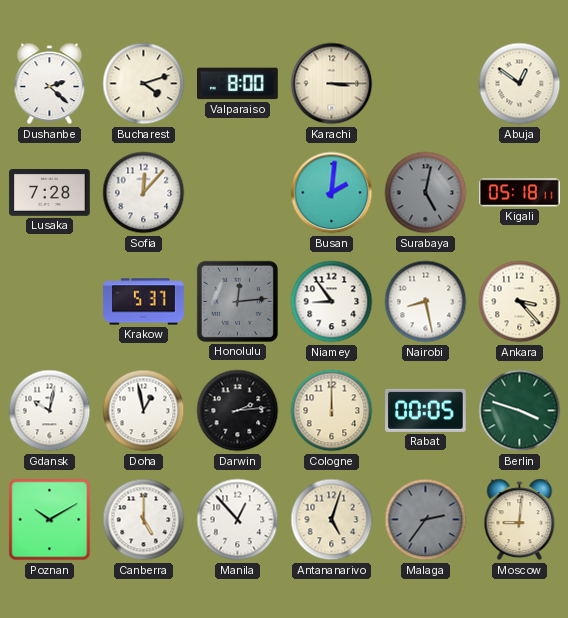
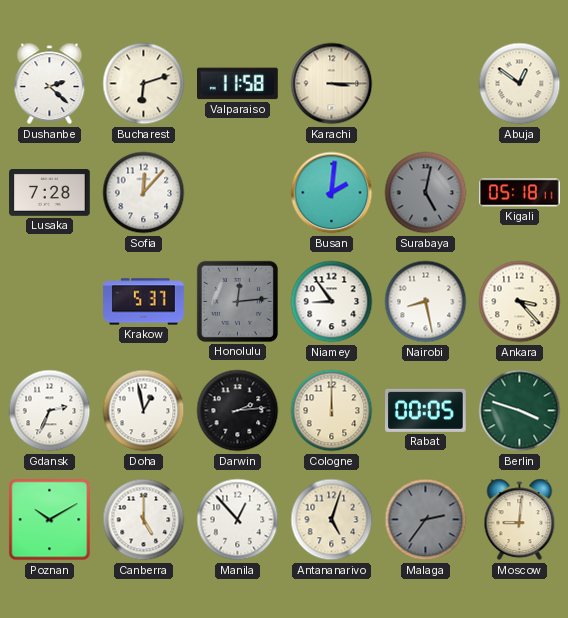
Bucharest: 4:12 -> 6:12
Valparaiso: 8:00 -> 11:58
Gdansk: 10:02 -> 2:34
